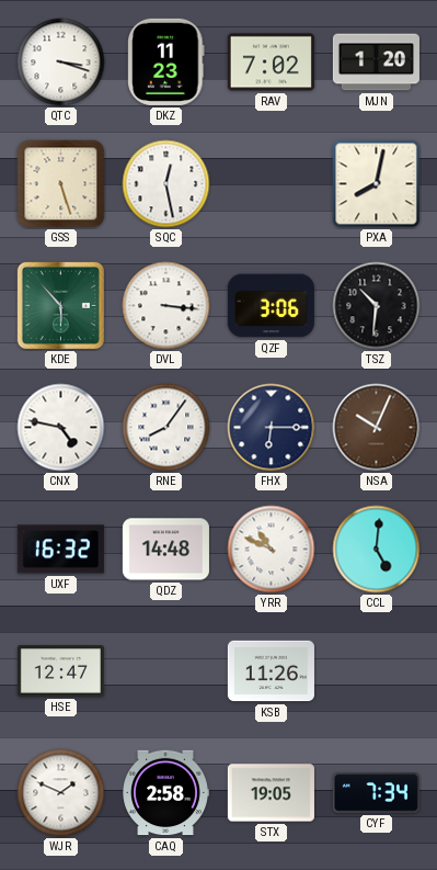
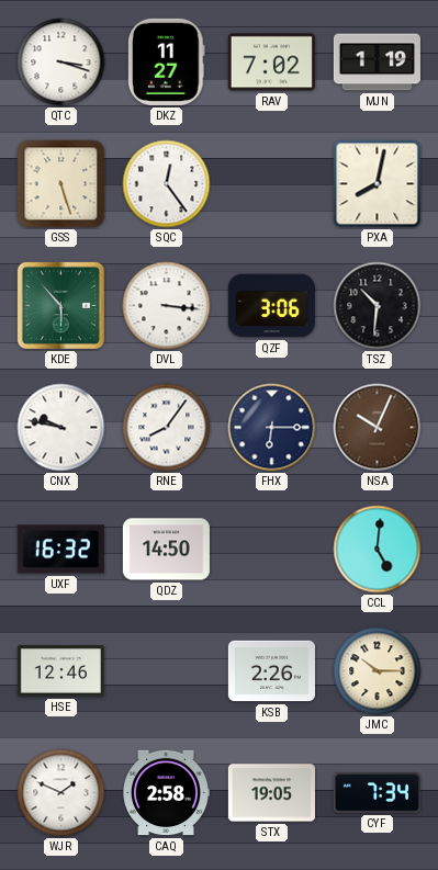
DKZ: 11:23 -> 11:27
MJN: 1:20 -> 1:19
SQC: 12:28 -> 12:24
CNX: 4:47 -> 9:47
QDZ: 14:48 -> 14:50
YRR: 10:49 -> none
HSE: 12:47 -> 12:46
KSB: 11:26 -> 2:26
JMC: none -> 10:15
